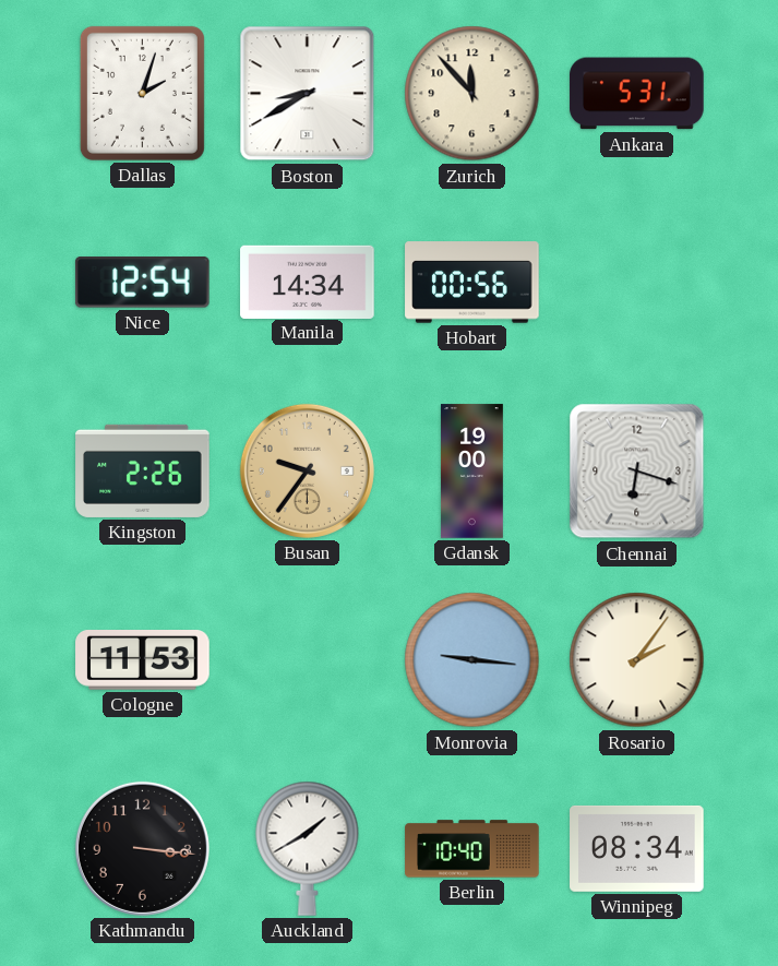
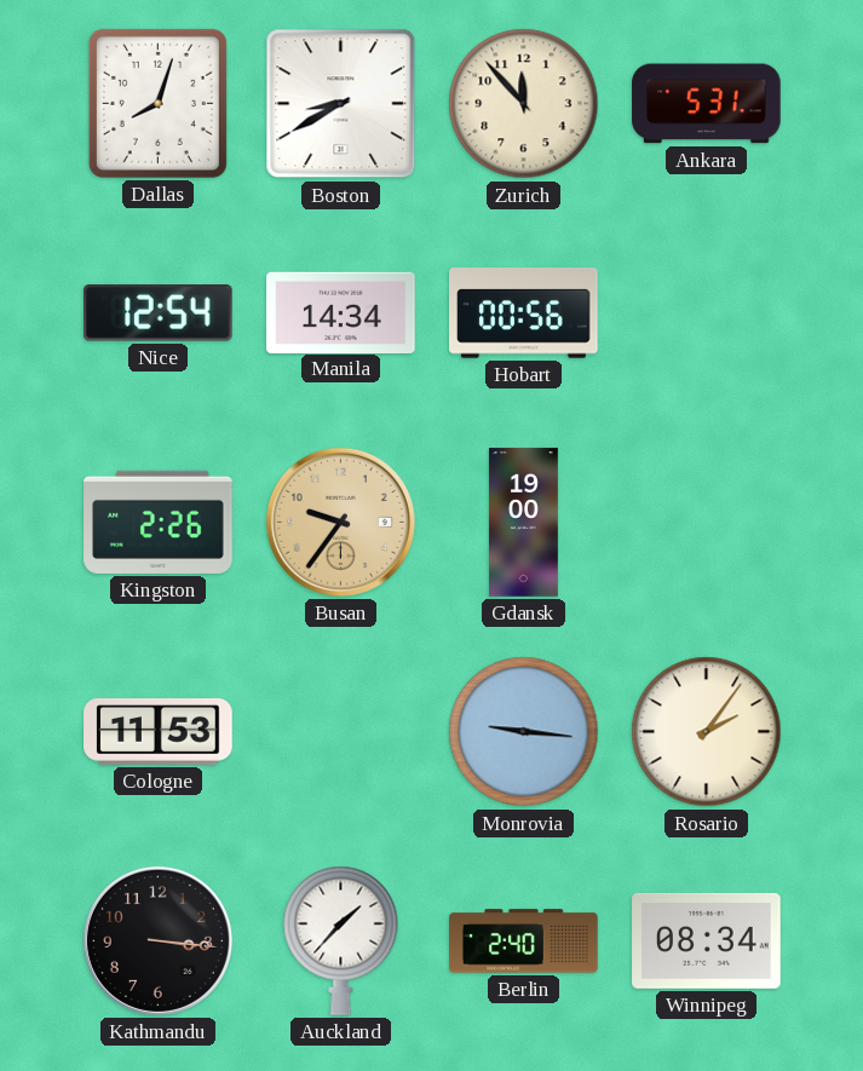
Dallas: 2:03 -> 8:03
Chennai: 6:18 -> none
Auckland: 1:40 -> 1:37
Berlin: 10:40 -> 2:40
